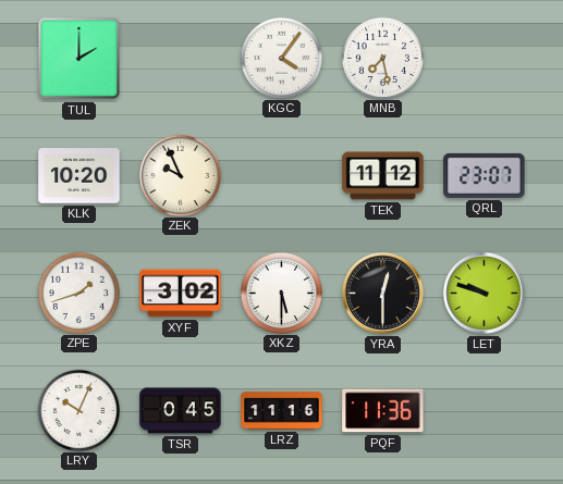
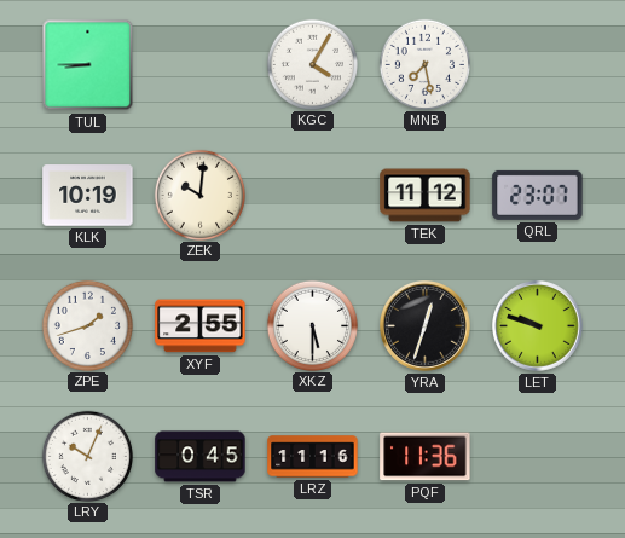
TUL: 2:00 -> 8:45
KGC: 4:06 -> 4:05
KLK: 10:20 -> 10:19
ZEK: 9:56 -> 10:01
XYF: 3:02 -> 2:55
YRA: 12:30 -> 12:33
